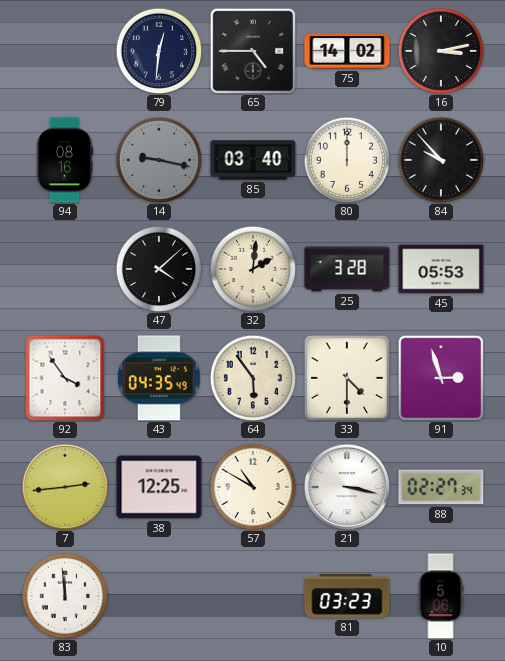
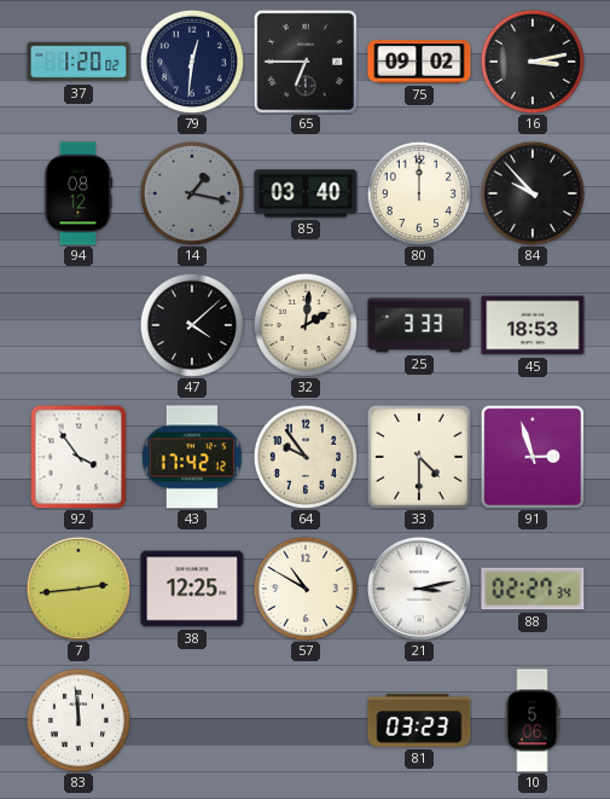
37: none -> 1:20
65: 4:45 -> 6:45
75: 14:02 -> 09:02
94: 08:16 -> 08:12
14: 9:17 -> 1:17
25: 3:28 -> 3:33
45: 05:53 -> 18:53
43: 04:35 -> 17:42
64: 5:54 -> 9:54
21: 3:17 -> 3:13
